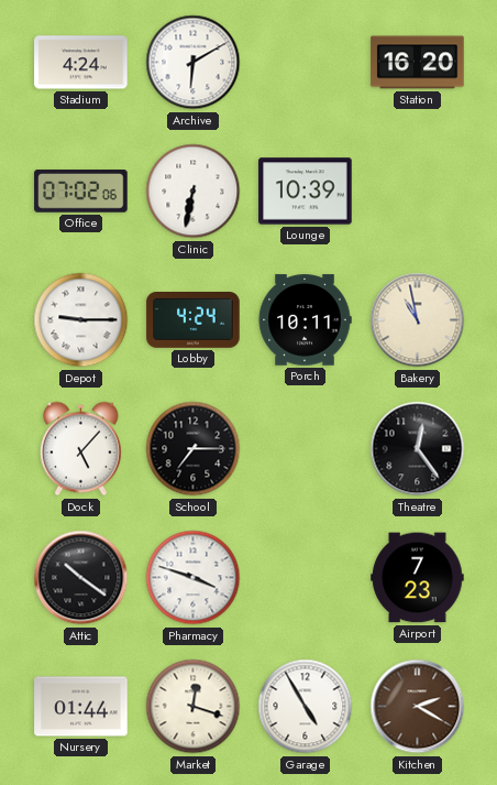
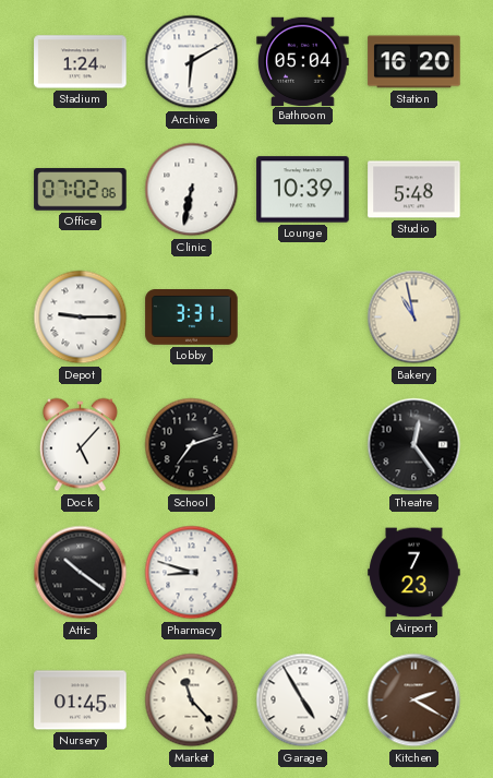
Stadium: 4:24 -> 1:24
Bathroom: none -> 05:04
Studio: none -> 5:48
Lobby: 4:24 -> 3:31
Porch: 10:11 -> none
School: 7:15 -> 7:12
Pharmacy: 3:48 -> 8:48
Nursery: 01:44 -> 01:45
Market: 12:18 -> 11:23
